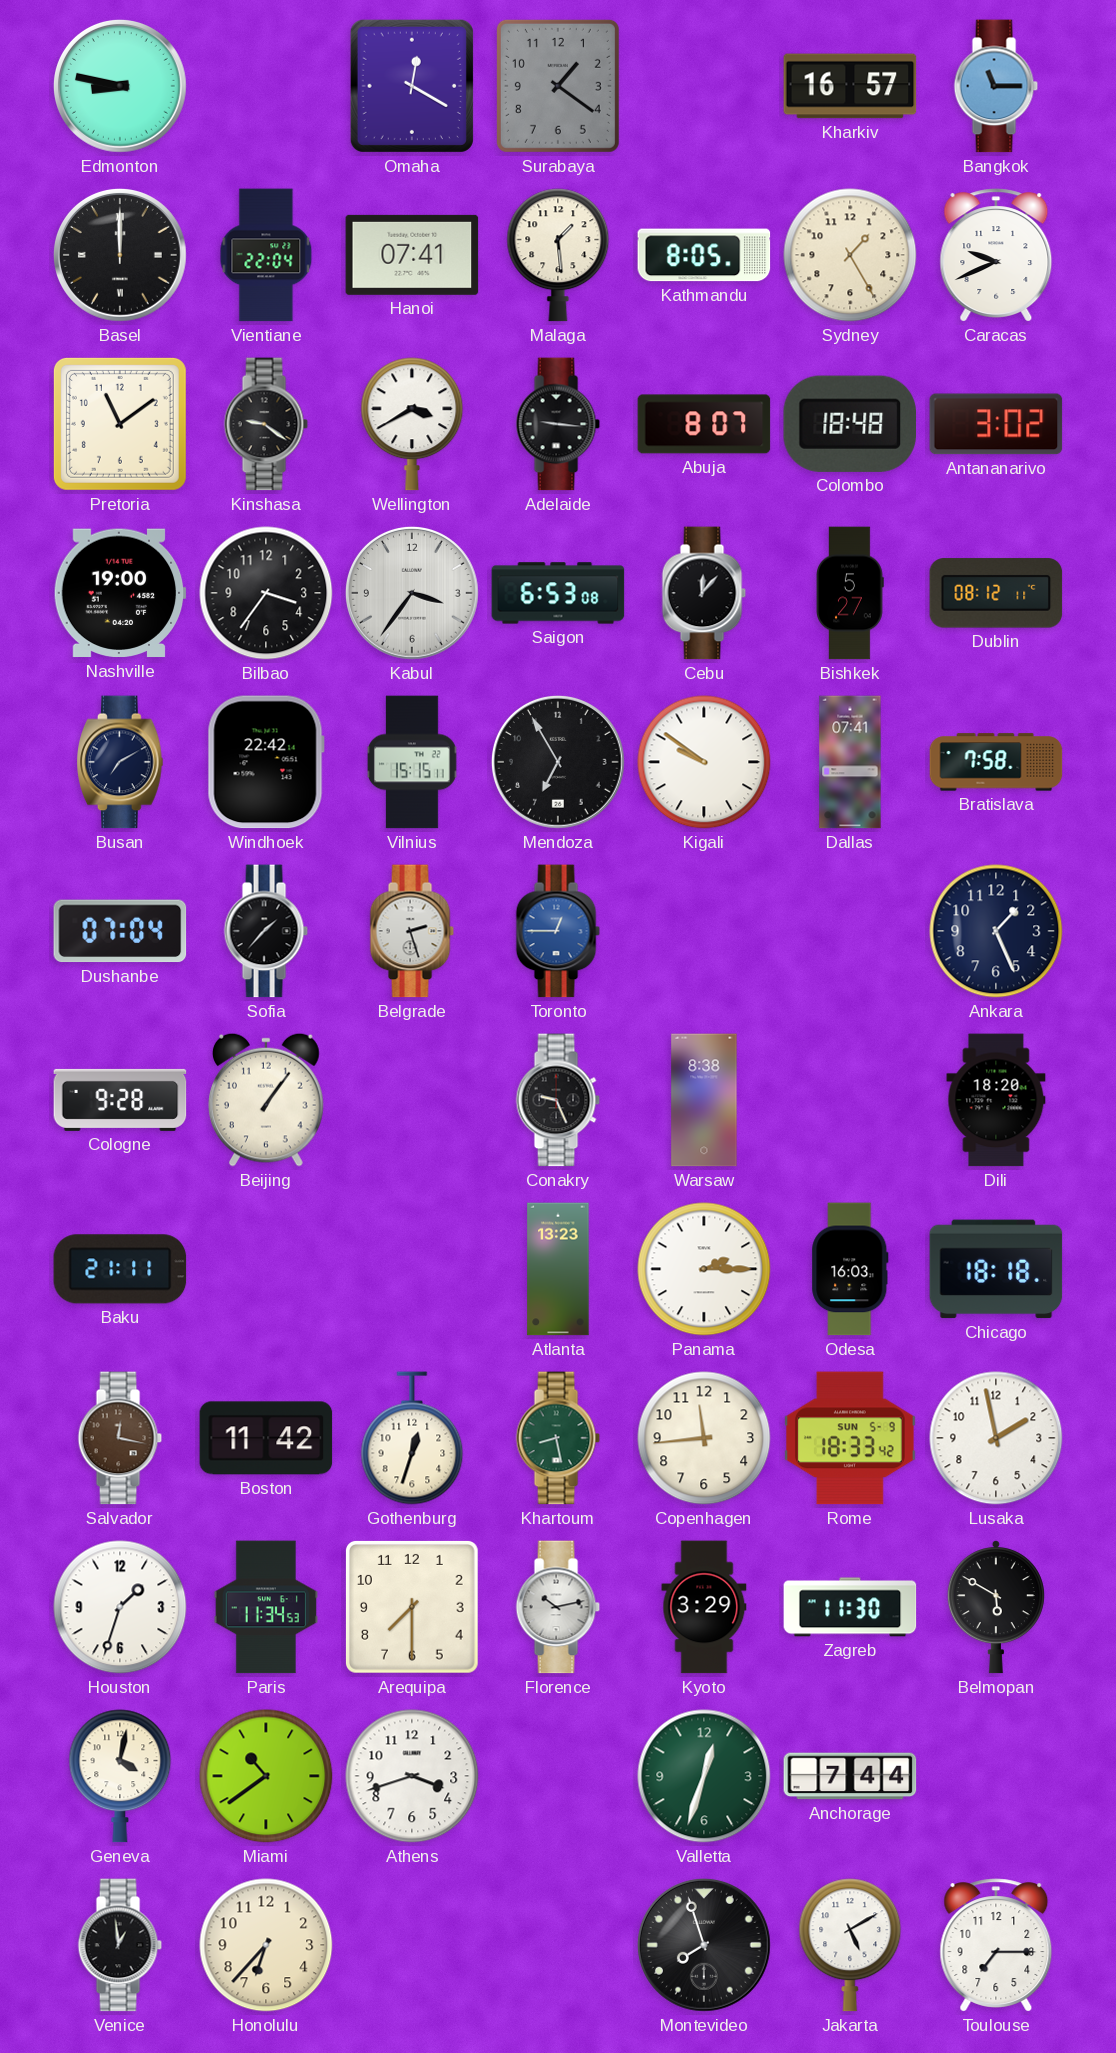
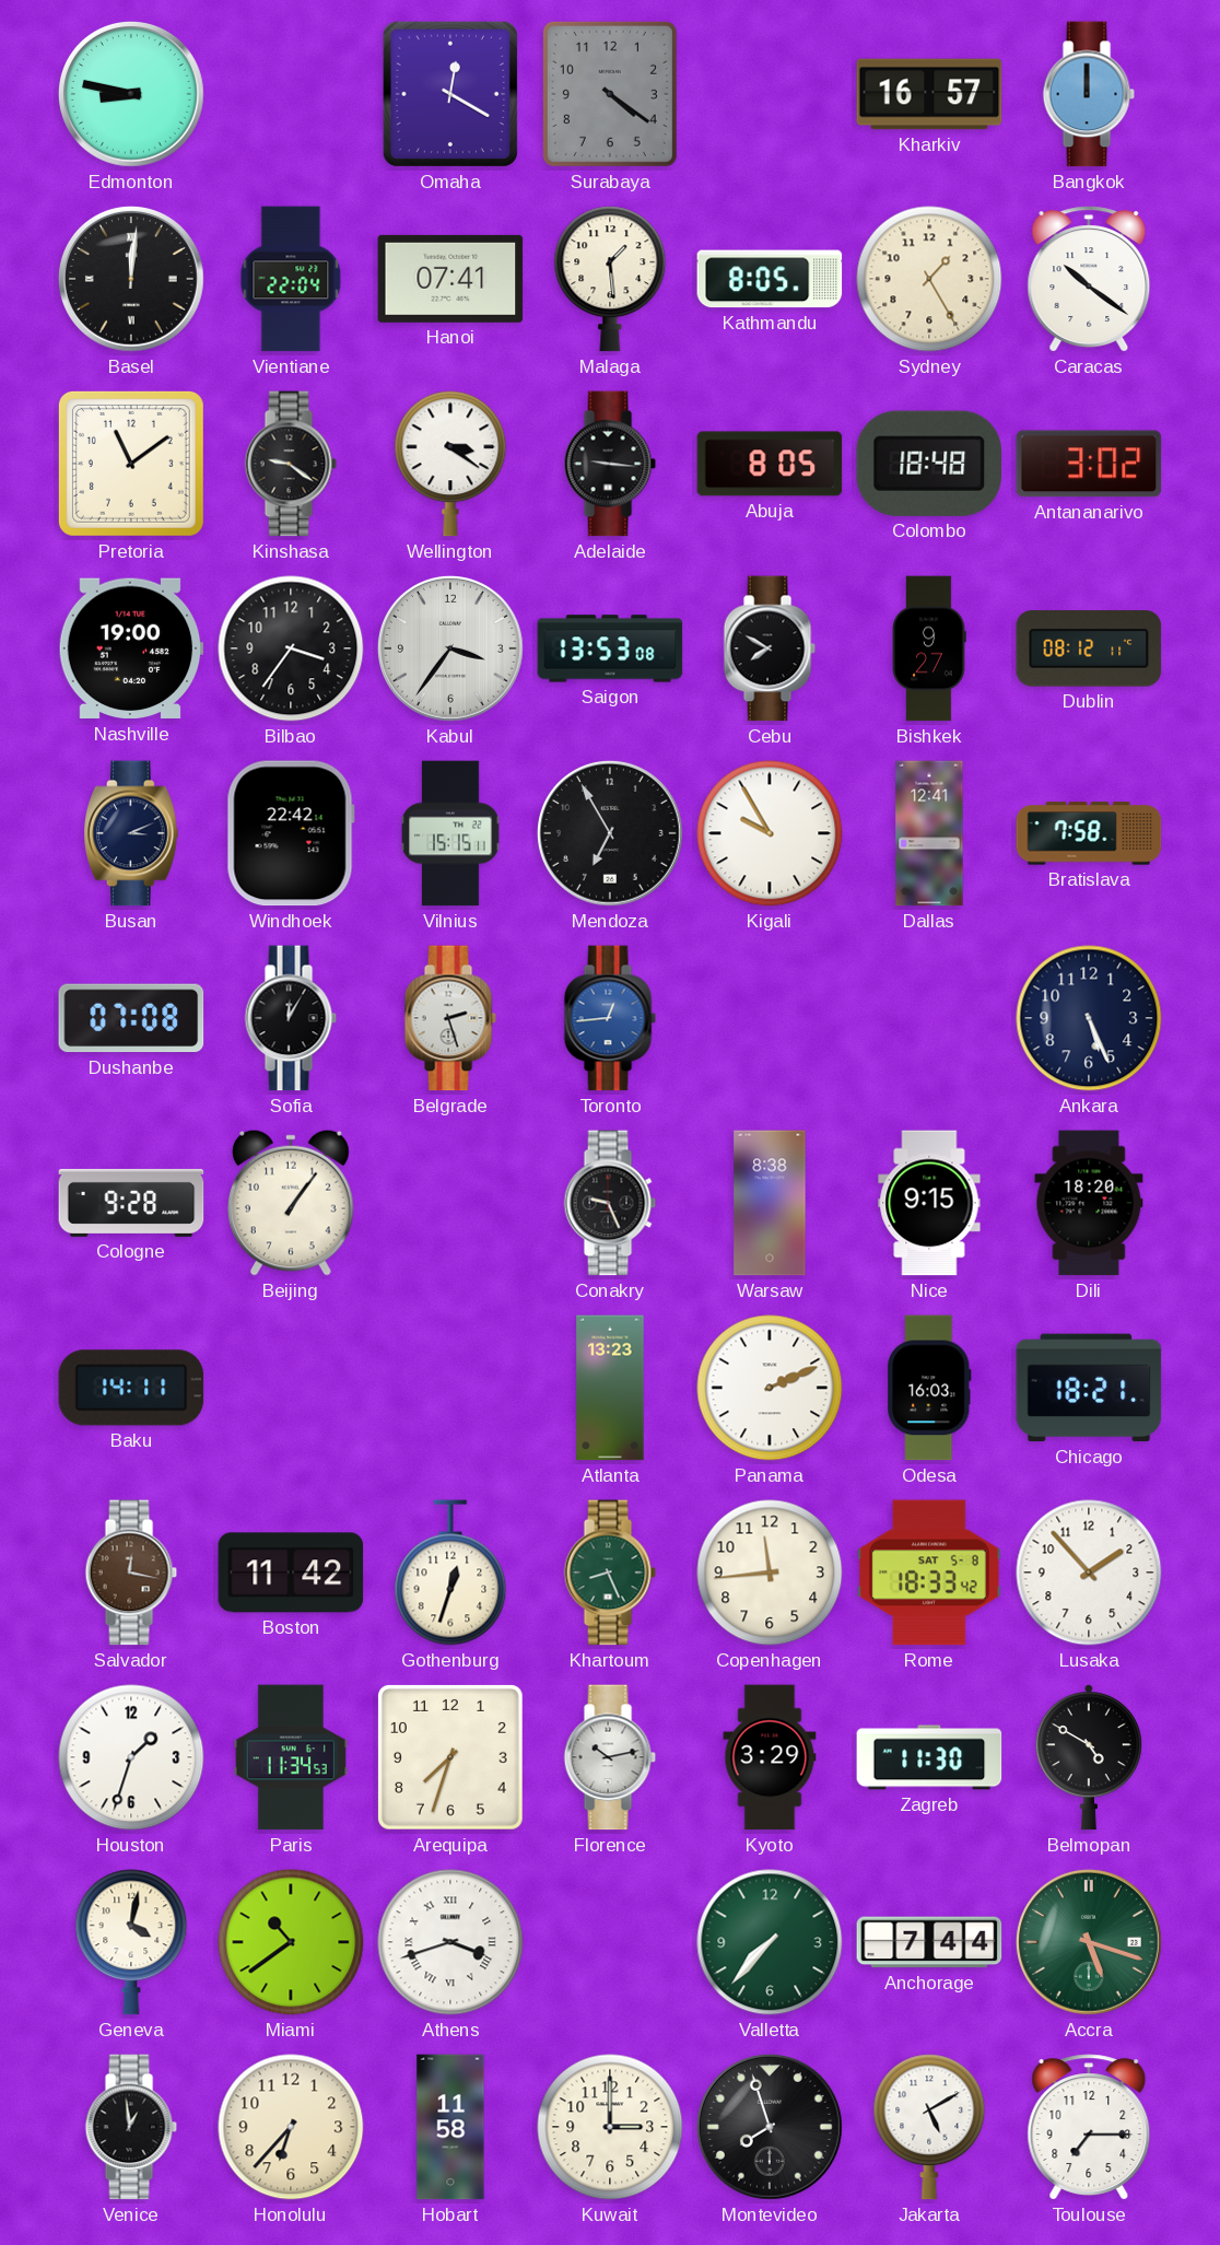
Surabaya: 1:21 -> 4:21
Bangkok: 11:15 -> 12:00
Basel: 12:00 -> 12:01
Caracas: 9:41 -> 10:21
Wellington: 3:40 -> 3:21
Abuja: 8:07 -> 8:05
Saigon: 6:53 -> 13:53
Cebu: 12:07 -> 7:50
Bishkek: 5:27 -> 9:27
Busan: 7:10 -> 3:11
Kigali: 9:51 -> 9:55
Dallas: 07:41 -> 12:41
Dushanbe: 07:04 -> 07:08
Sofia: 1:37 -> 12:05
Toronto: 12:45 -> 12:44
Ankara: 1:26 -> 5:26
Nice: none -> 9:15
Baku: 21:11 -> 14:11
Panama: 2:15 -> 2:11
Chicago: 18:18 -> 18:21
Khartoum: 8:28 -> 8:26
Rome date: SUN 5-9 -> SAT 5-8
Lusaka: 1:58 -> 1:53
Arequipa: 7:30 -> 7:33
Belmopan: 5:50 -> 4:50
Athens numerals: Arabic -> Roman
Valletta: 12:33 -> 7:37
Accra: none -> 5:18
Hobart: none -> 11:58
Kuwait: none -> 3:00
